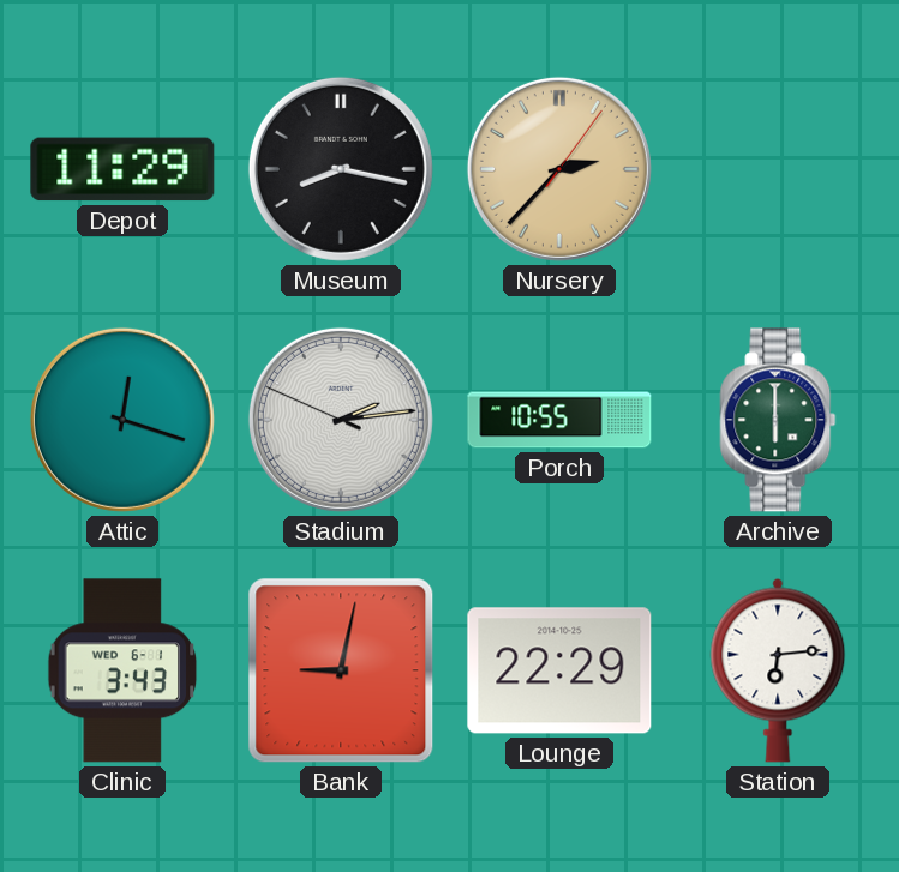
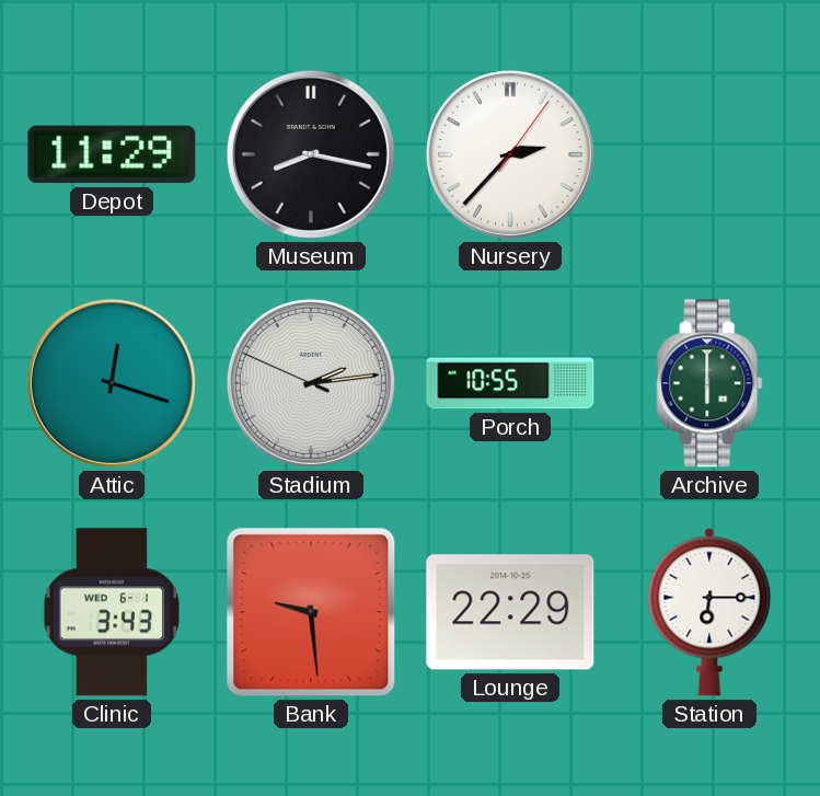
Nursery dial: champagne -> white
Bank: 9:02 -> 9:29
Station: 6:14 -> 6:15
